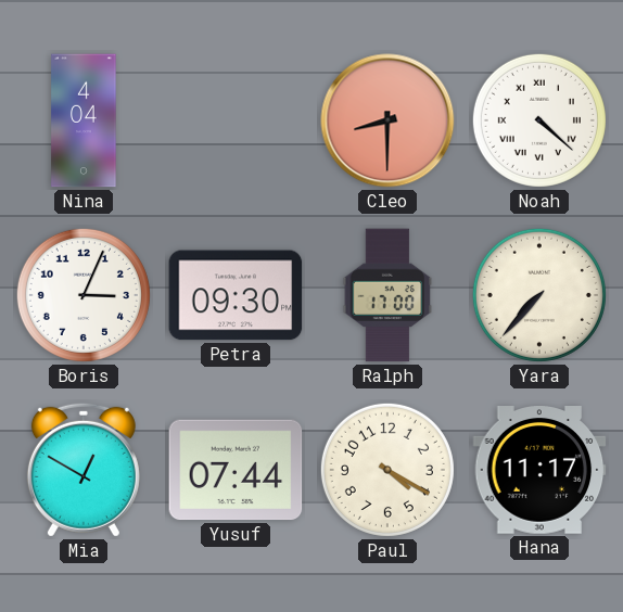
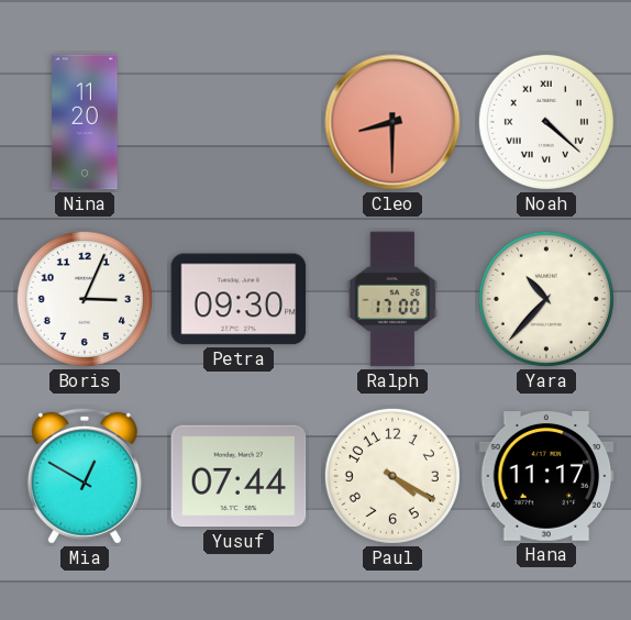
Nina: 4:04 -> 11:20
Yara: 7:37 -> 10:37
